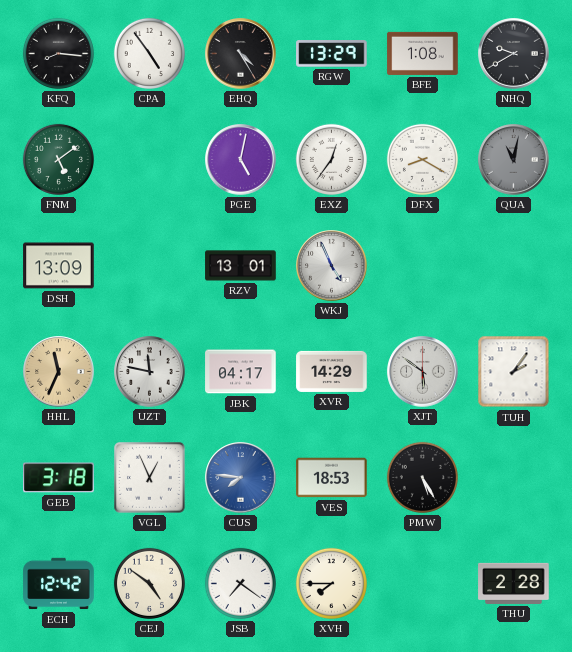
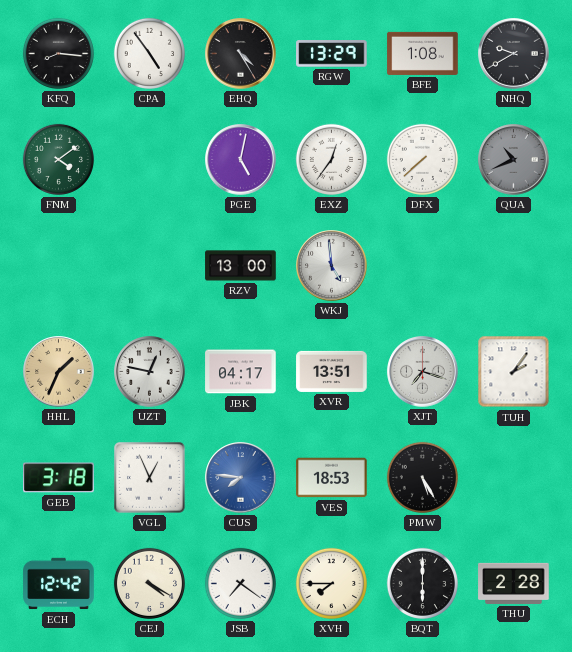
FNM: 5:09 -> 4:09
DFX: 8:20 -> 7:38
QUA: 11:02 -> 10:41
DSH: 13:09 -> none
RZV: 13:01 -> 13:00
WKJ: 4:56 -> 4:59
HHL: 11:34 -> 1:34
UZT: 11:47 -> 12:47
XVR: 14:29 -> 13:51
XJT: 5:51 -> 7:18
CEJ: 4:51 -> 4:20
BQT: none -> 6:00
